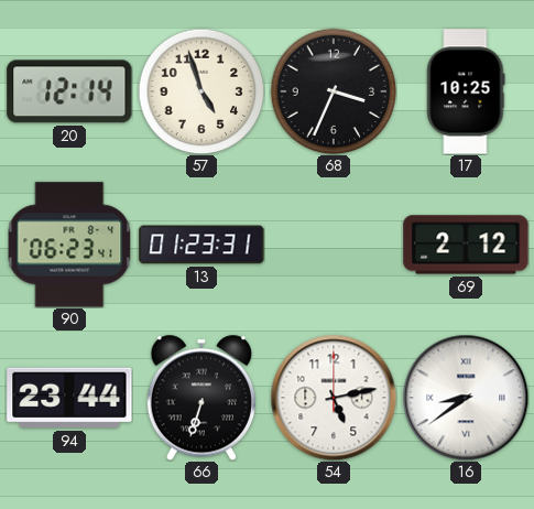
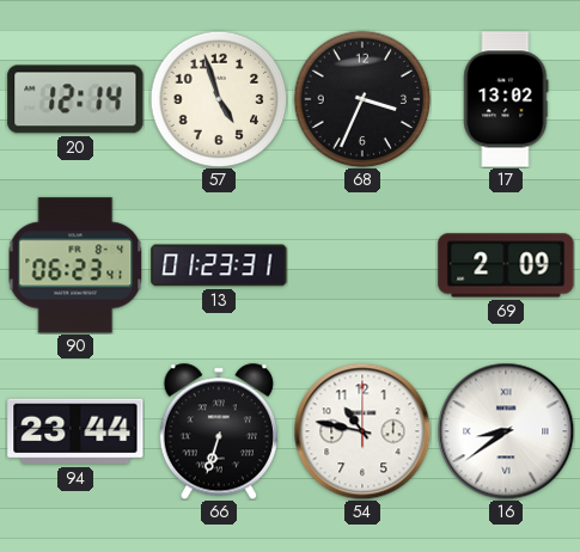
17: 10:25 -> 13:02
69: 2:12 -> 2:09
54: 5:13 -> 10:47
